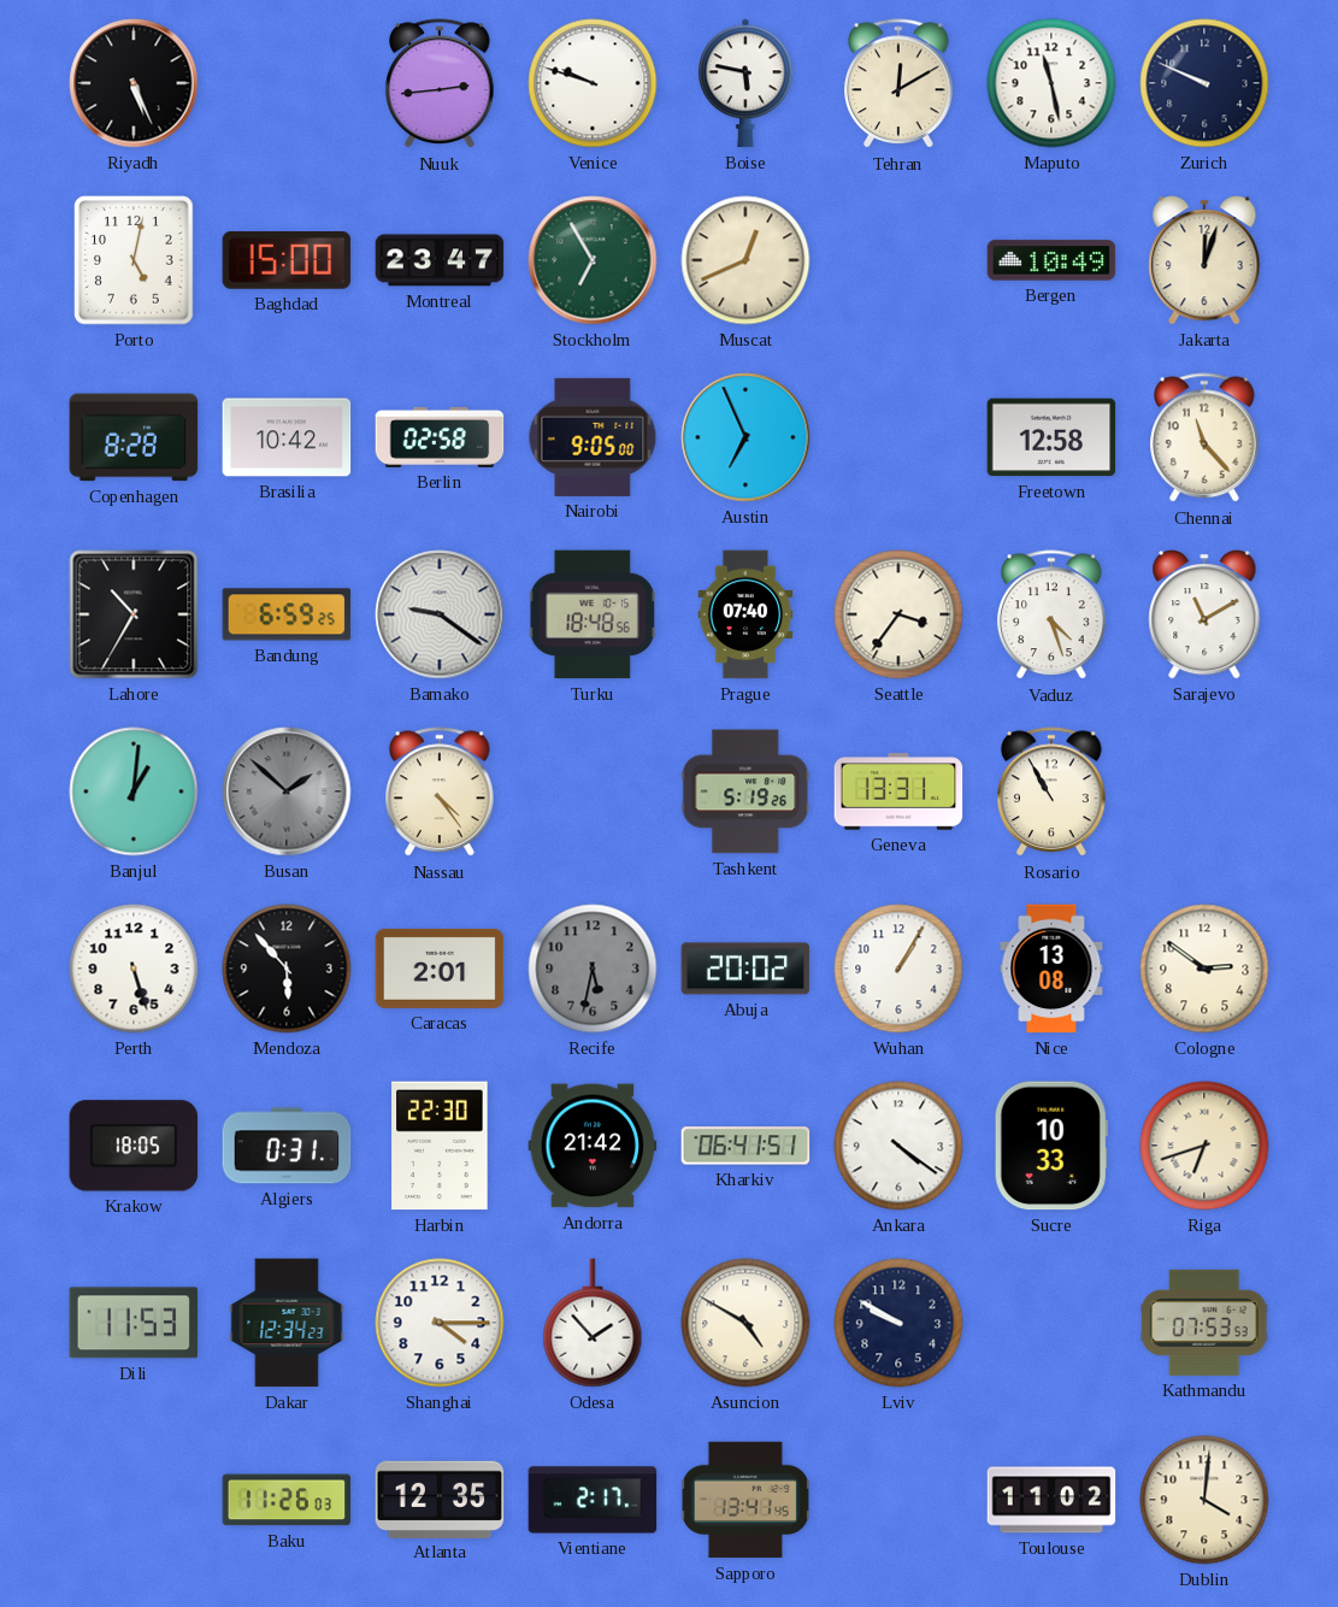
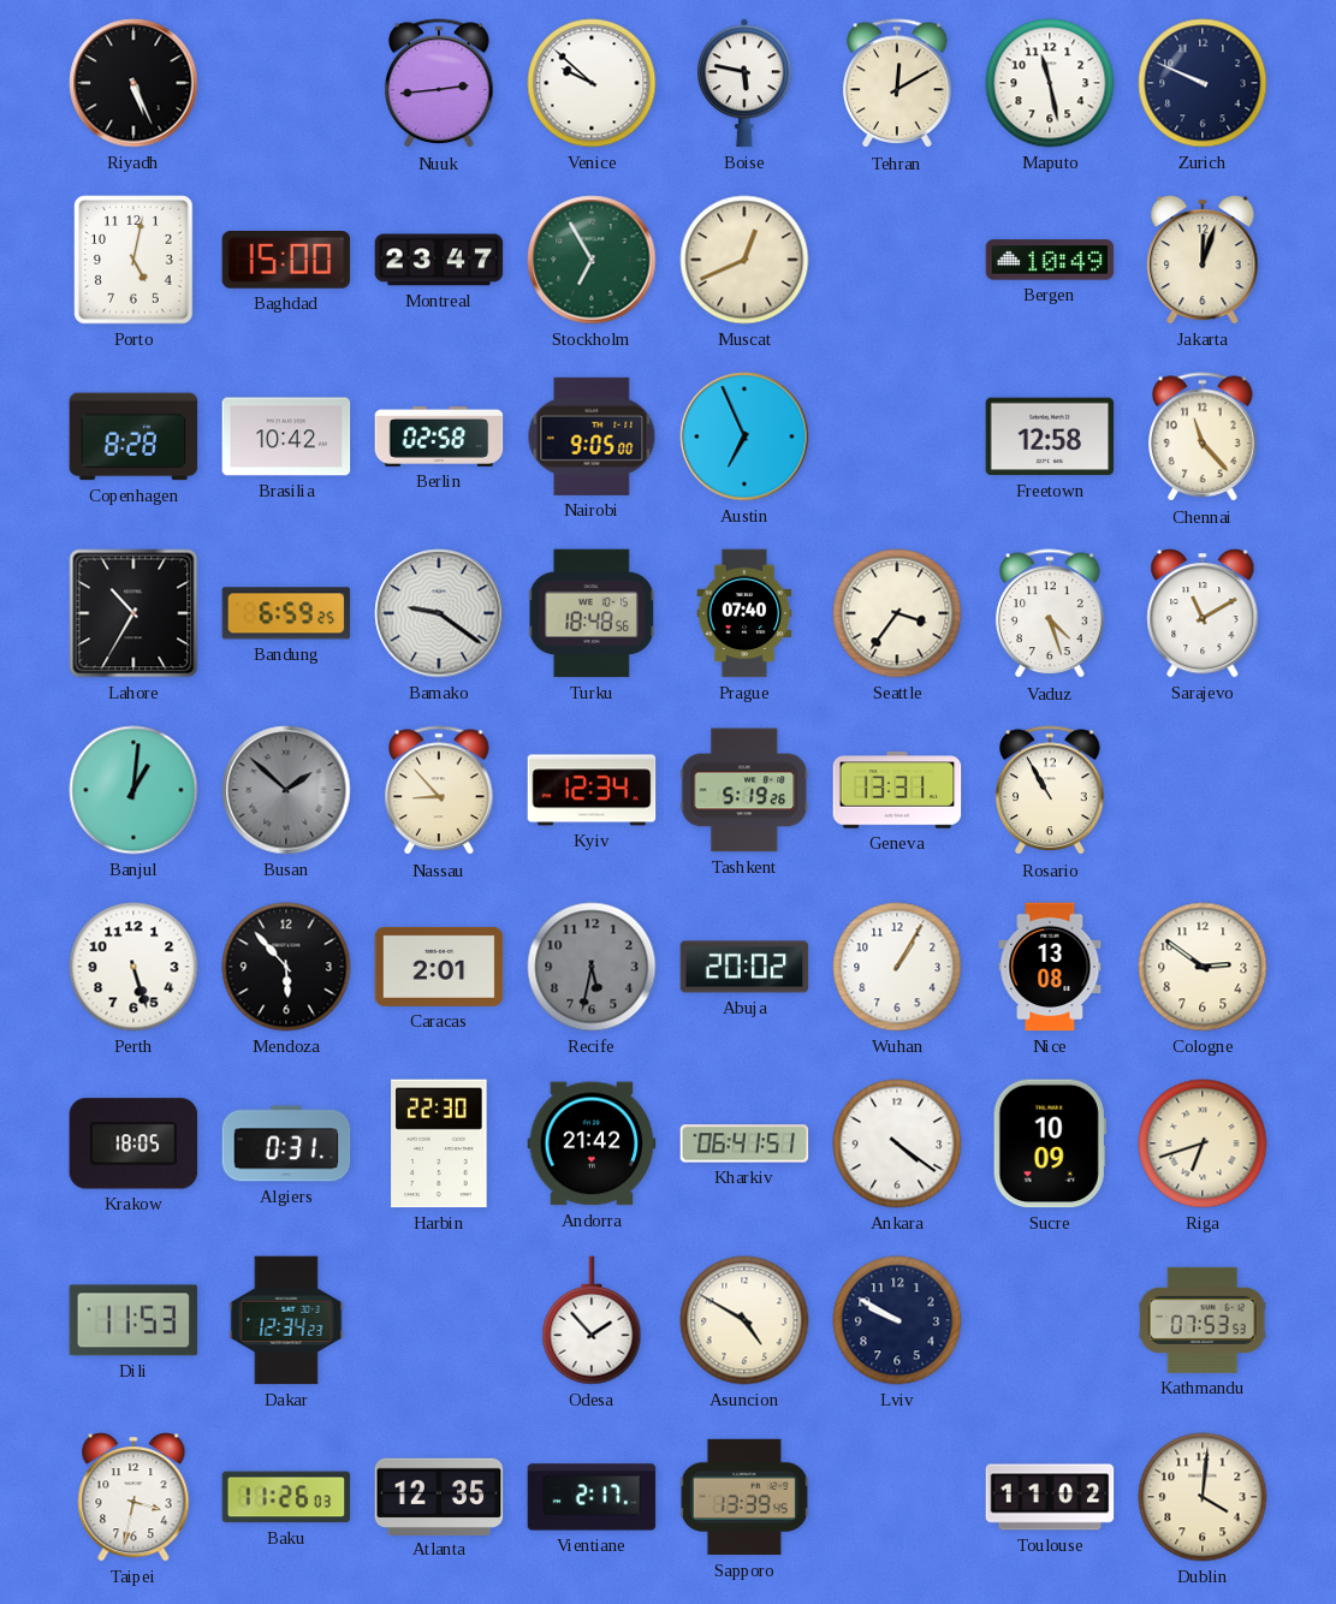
Venice: 9:48 -> 9:52
Nassau: 4:24 -> 8:53
Kyiv: none -> 12:34
Sucre: 10:33 -> 10:09
Shanghai: 4:15 -> none
Taipei: none -> 3:32
Sapporo: 13:41 -> 13:39
